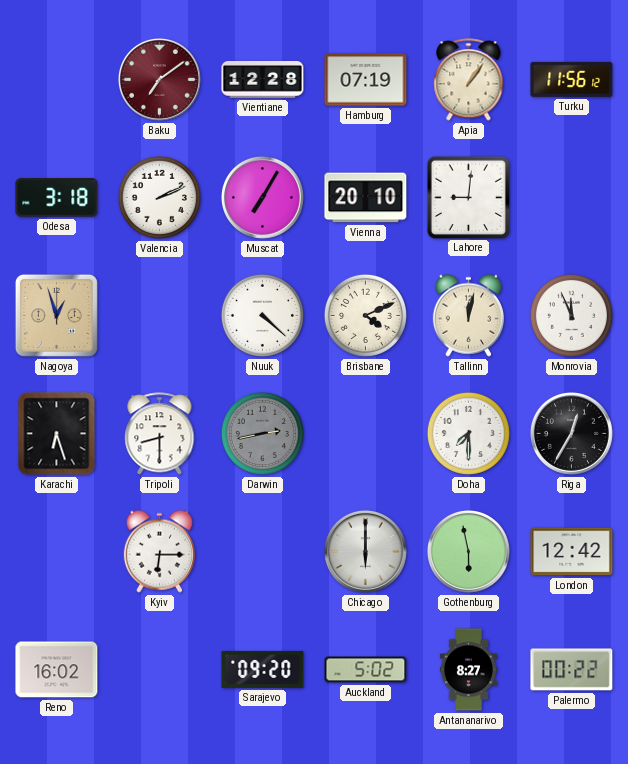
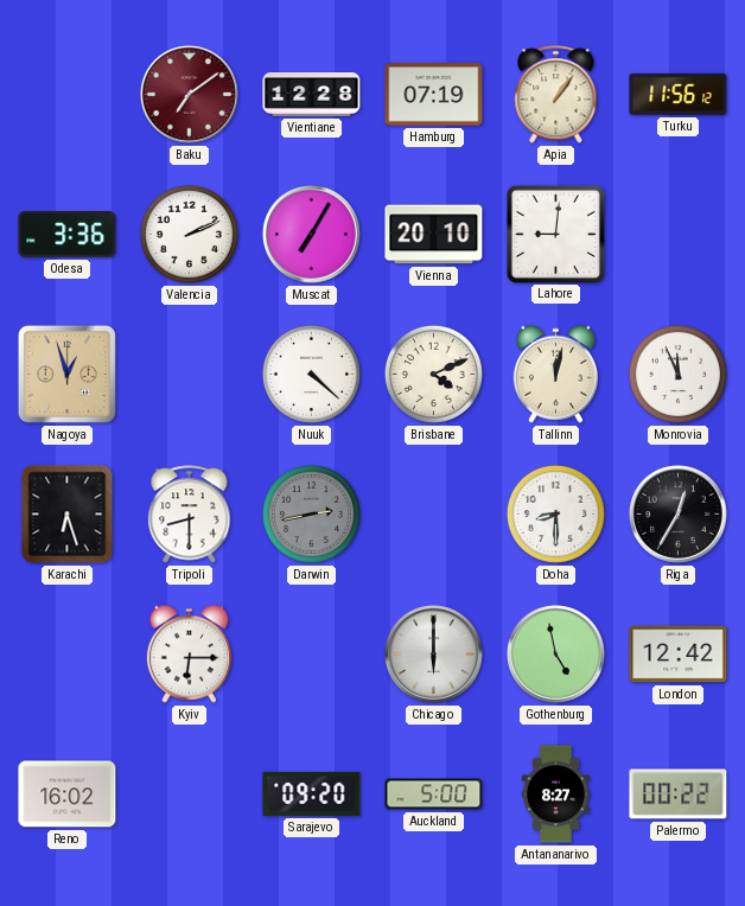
Odesa: 3:18 -> 3:36
Doha: 7:30 -> 8:30
Gothenburg: 5:58 -> 4:58
Auckland: 5:02 -> 5:00
